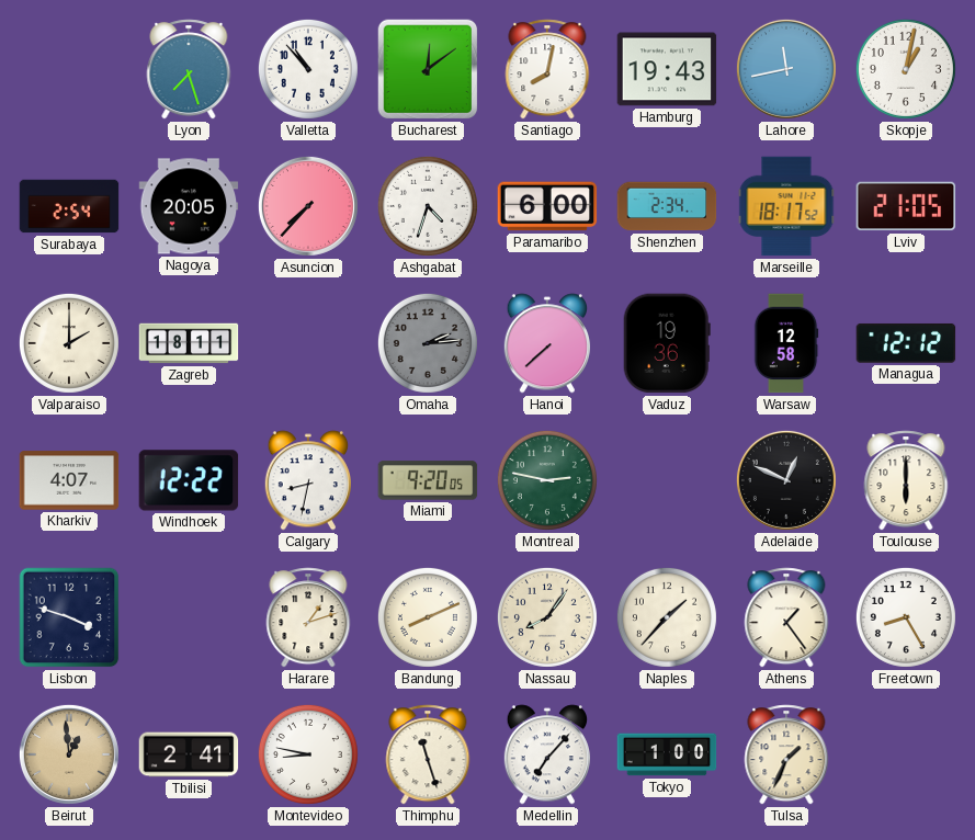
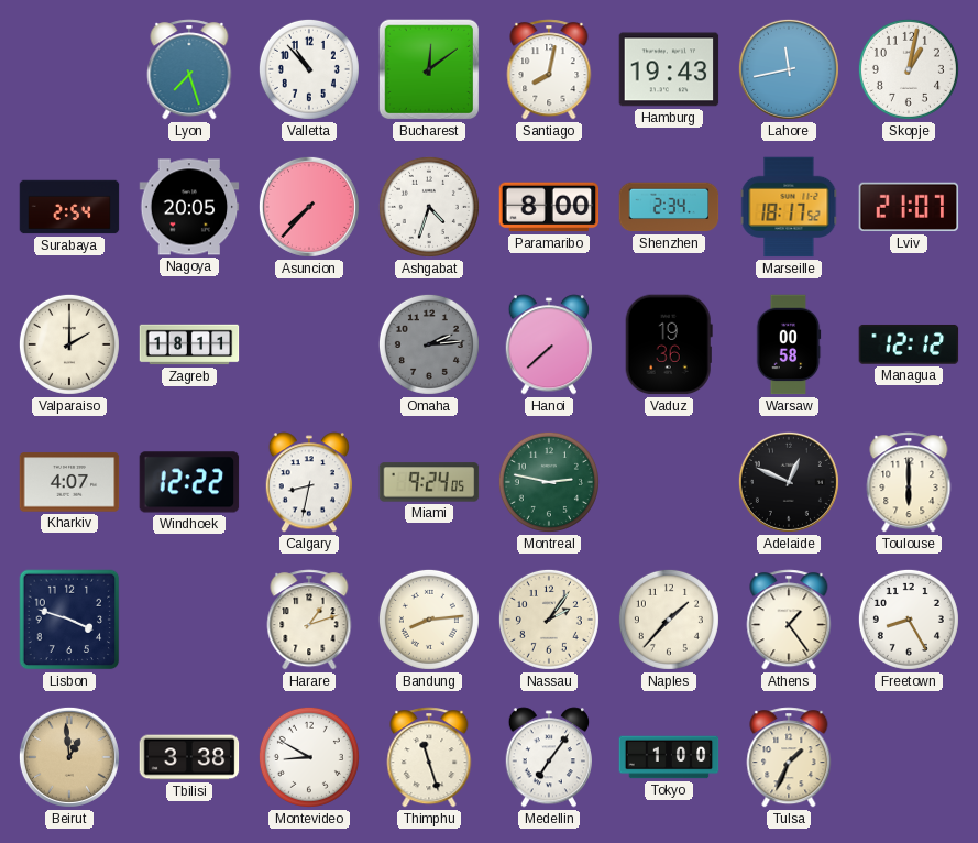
Paramaribo: 6:00 -> 8:00
Lviv: 21:05 -> 21:07
Warsaw: 12:58 -> 00:58
Miami: 9:20 -> 9:24
Bandung: 8:11 -> 8:14
Nassau: 8:06 -> 2:06
Tbilisi: 2:41 -> 3:38
Montevideo: 8:47 -> 8:50
Medellin: 7:07 -> 7:06
